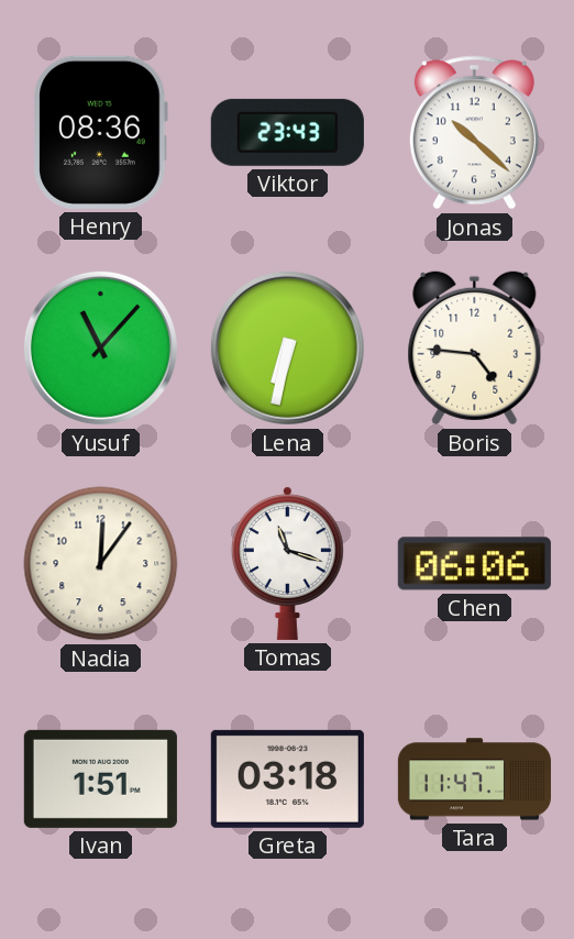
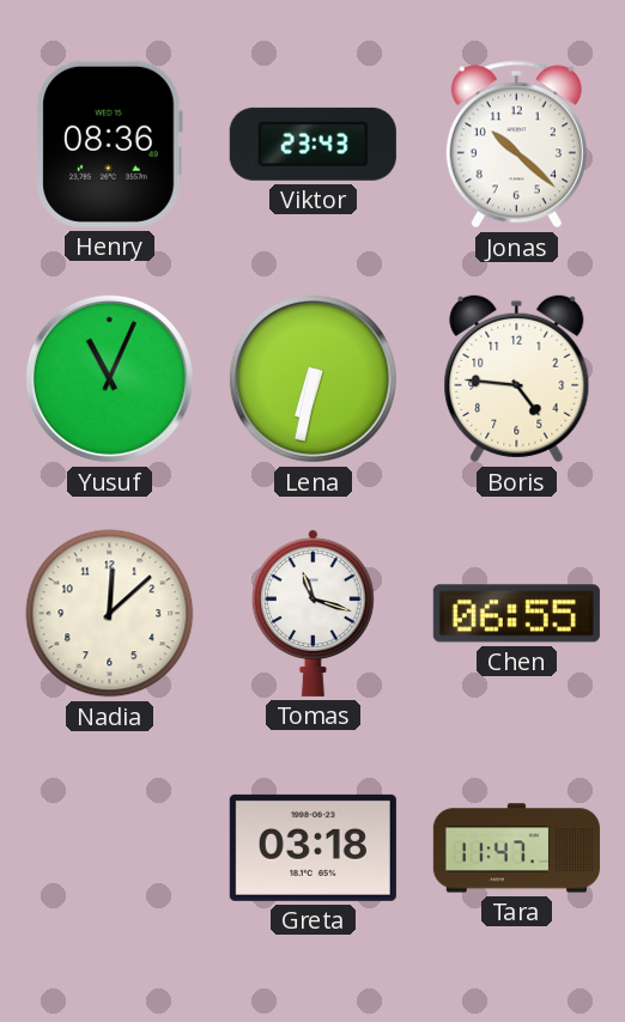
Yusuf: 11:07 -> 11:04
Nadia: 12:06 -> 12:08
Chen: 06:06 -> 06:55
Ivan: 1:51 -> none
